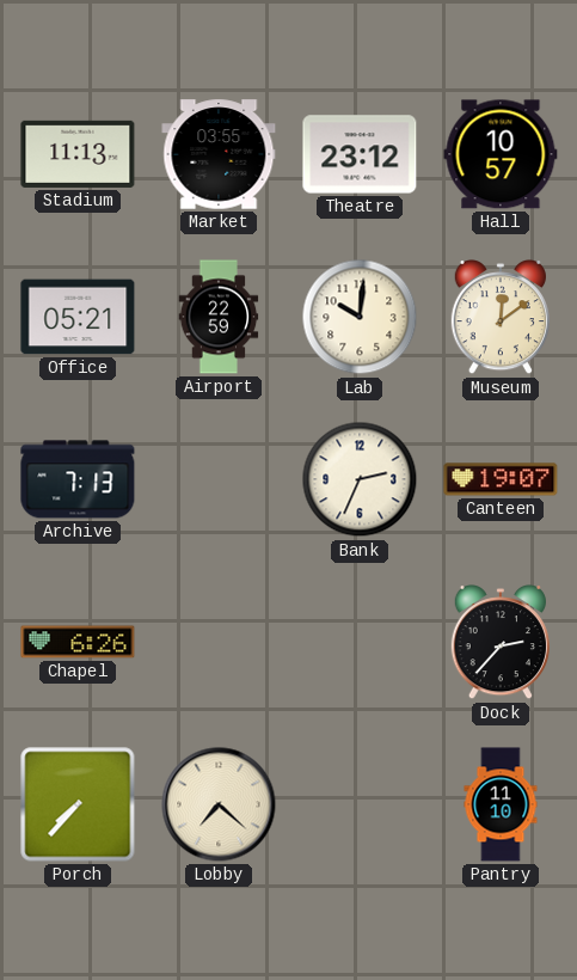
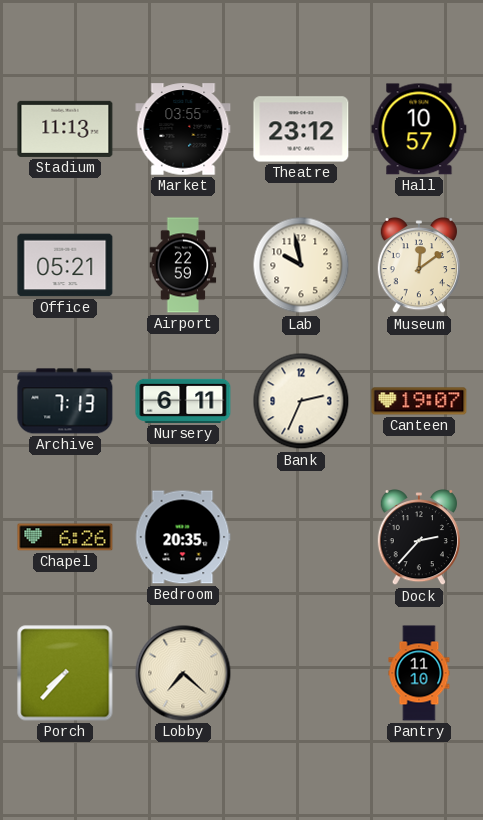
Lab: 10:01 -> 9:58
Nursery: none -> 6:11
Bedroom: none -> 20:35
